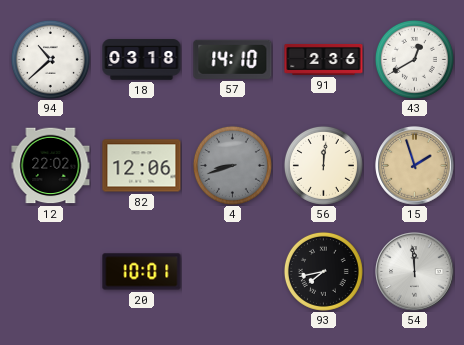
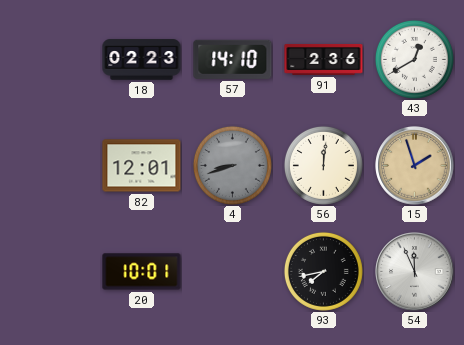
94: 10:38 -> none
18: 03:18 -> 02:23
12: 22:02 -> none
82: 12:06 -> 12:01
54: 11:59 -> 11:56
